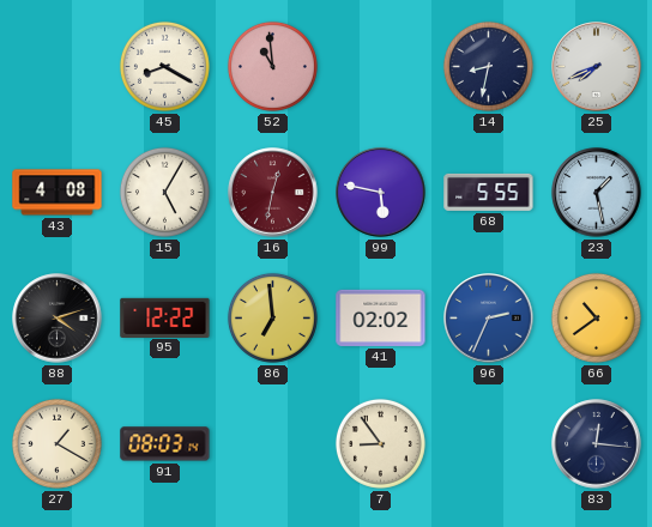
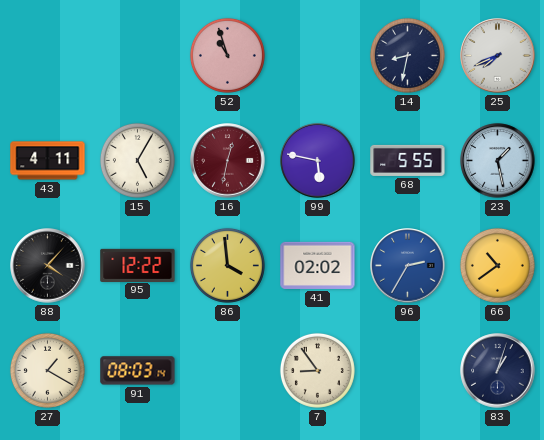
45: 8:20 -> none
52: 10:59 -> 10:57
43: 4:08 -> 4:11
88: 4:12 -> 4:07
86: 6:59 -> 3:59
96: 2:34 -> 2:35
83: 12:16 -> 1:03
